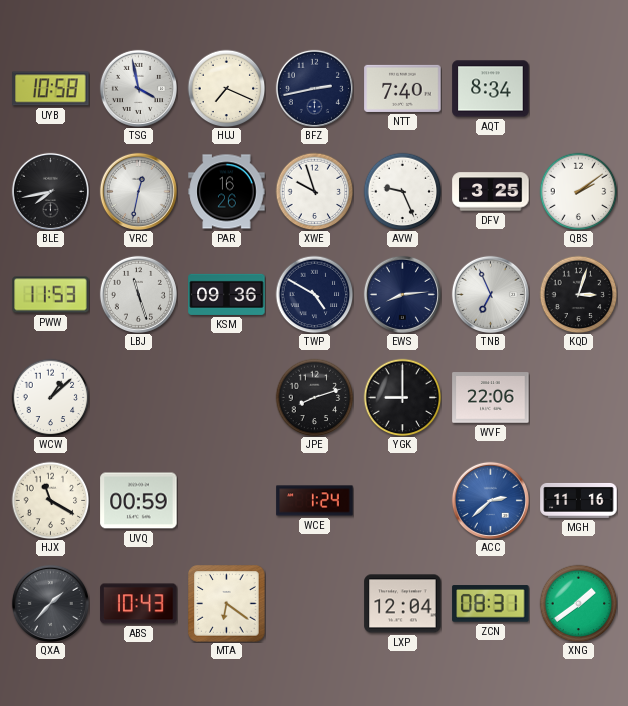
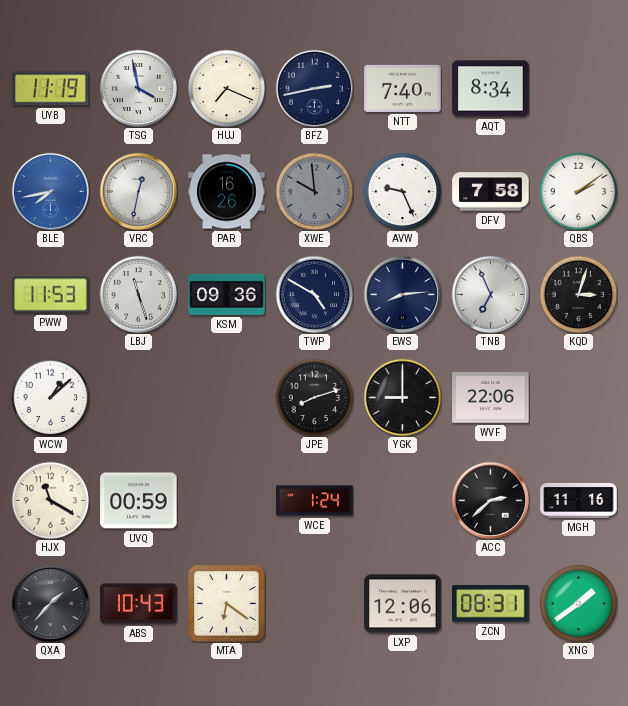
UYB: 10:58 -> 11:19
BLE dial: black -> blue
XWE: 9:57 -> 9:59
XWE dial: white -> grey
DFV: 3:25 -> 7:58
ACC dial: blue -> black
LXP: 12:04 -> 12:06
